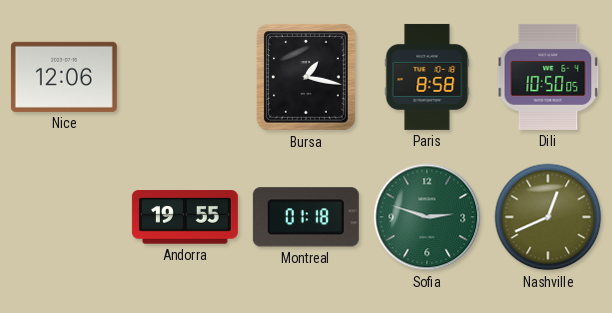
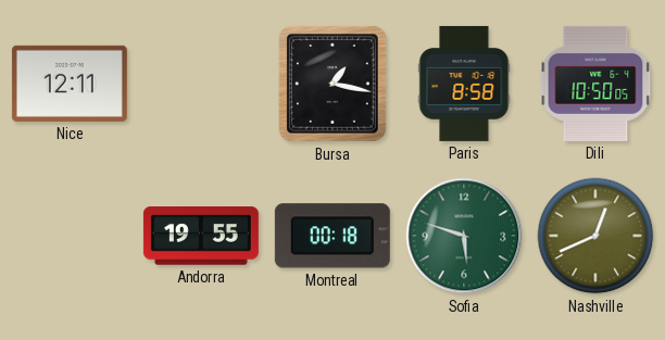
Nice: 12:06 -> 12:11
Montreal: 01:18 -> 00:18
Sofia: 2:48 -> 5:48
